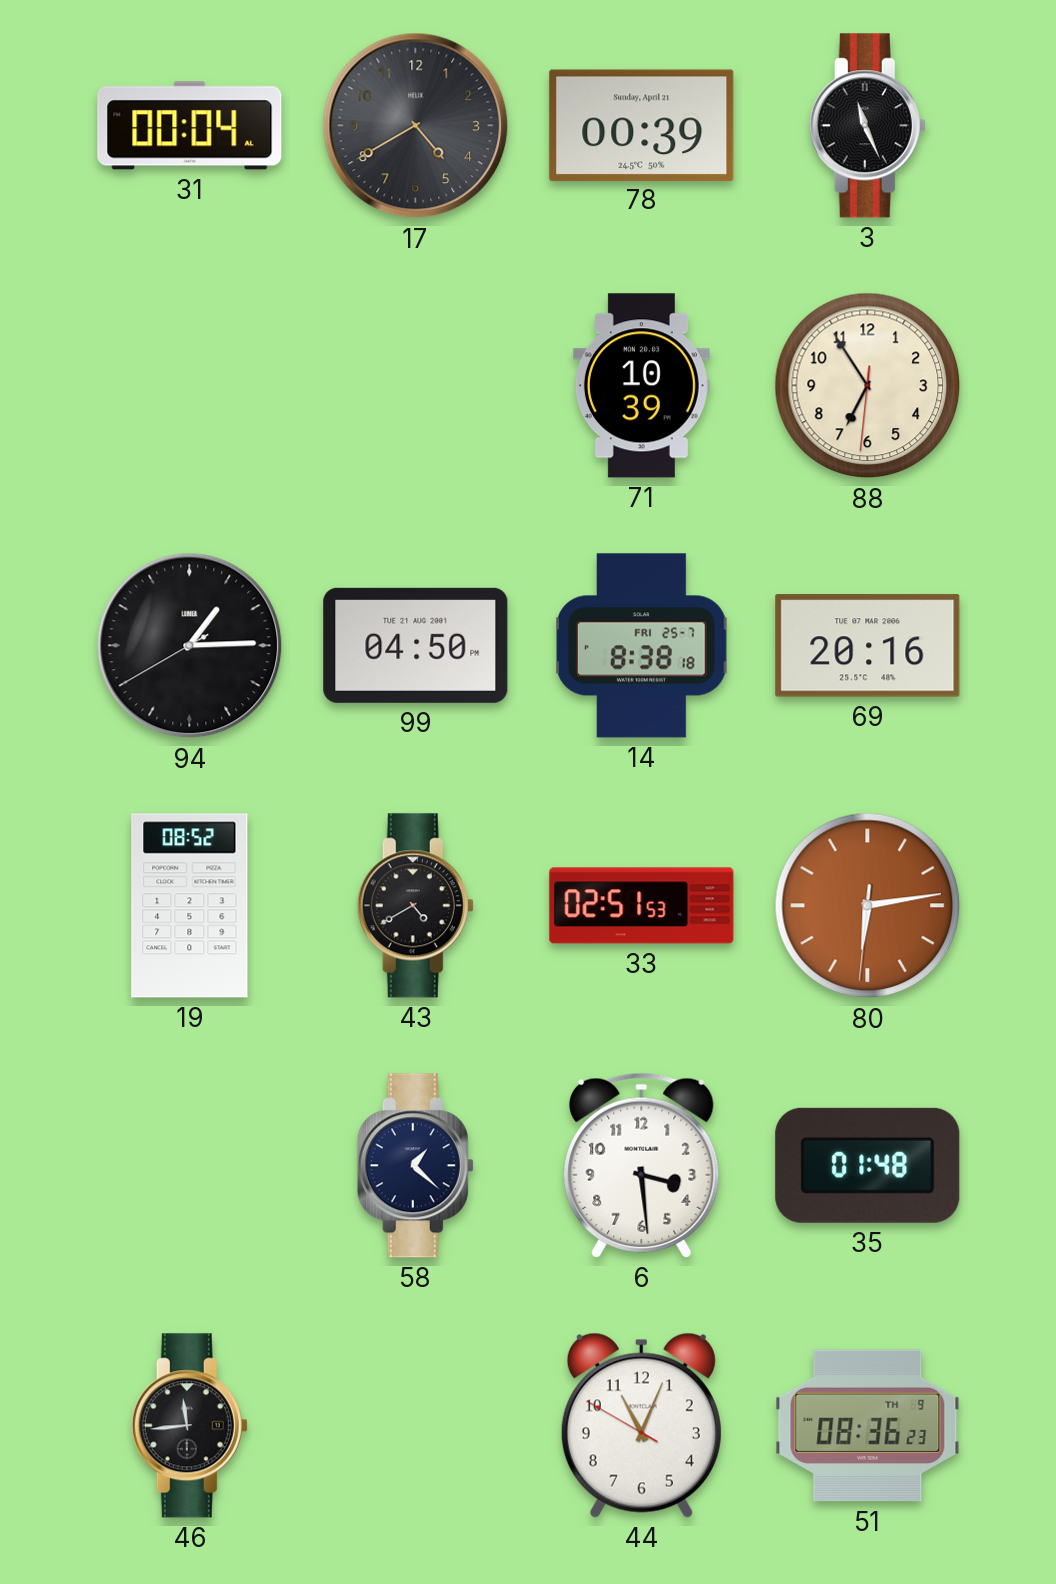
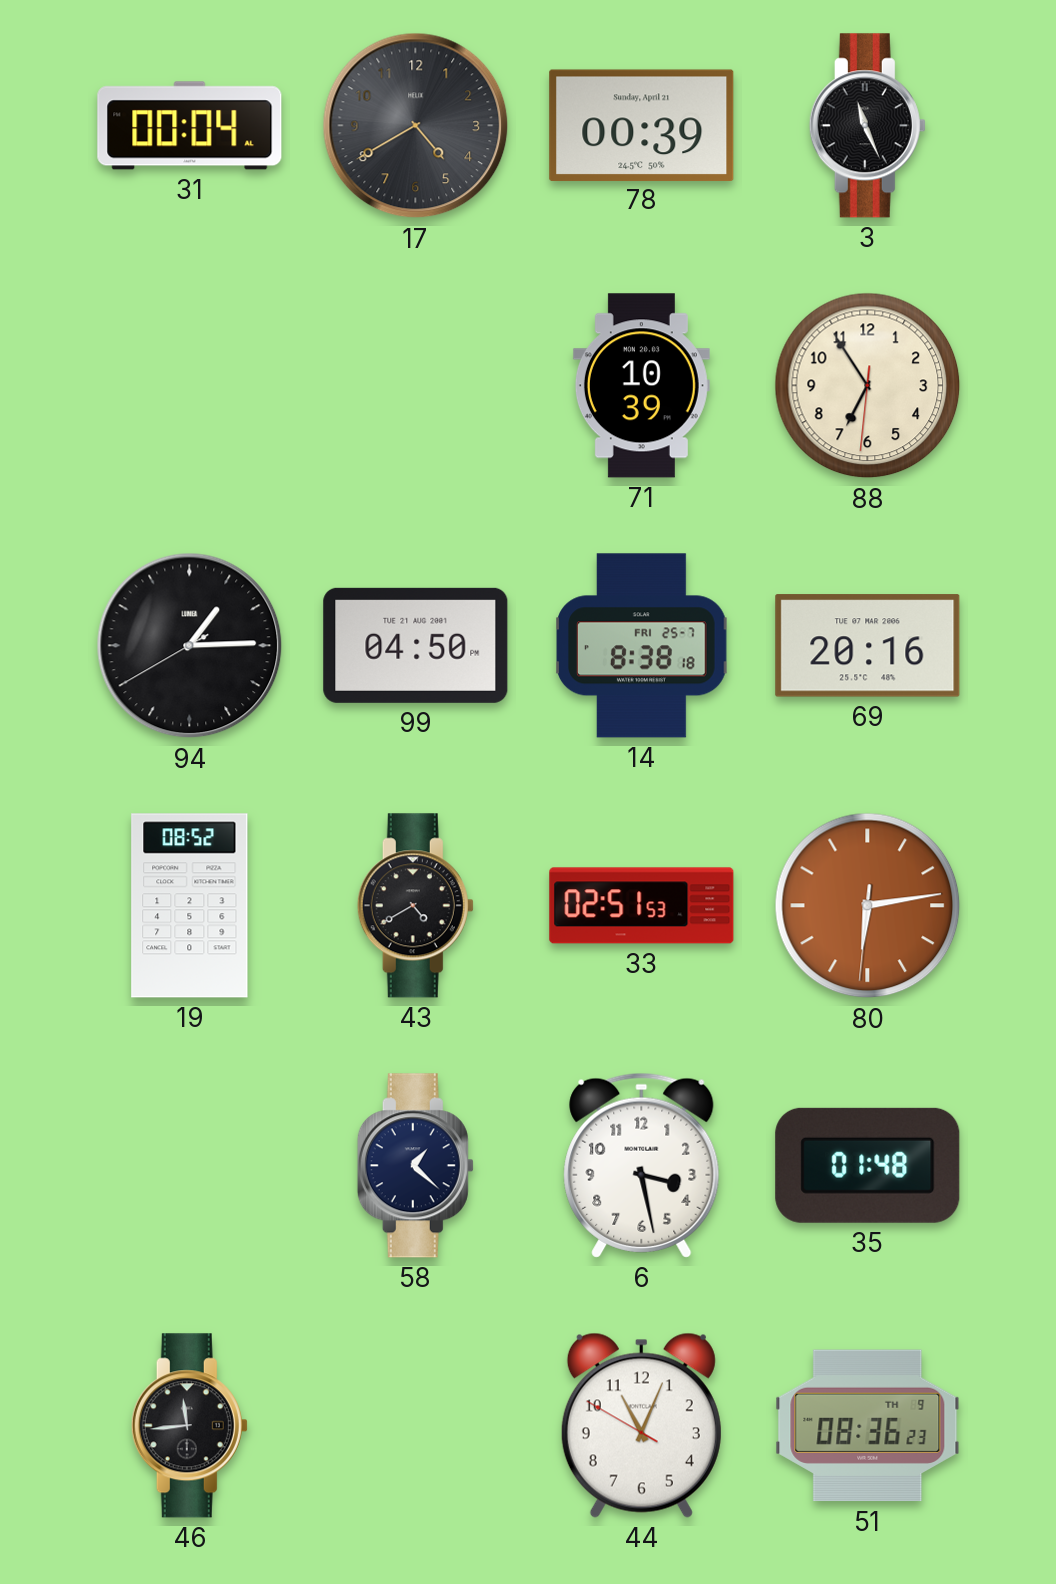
6: 3:29 -> 3:28
